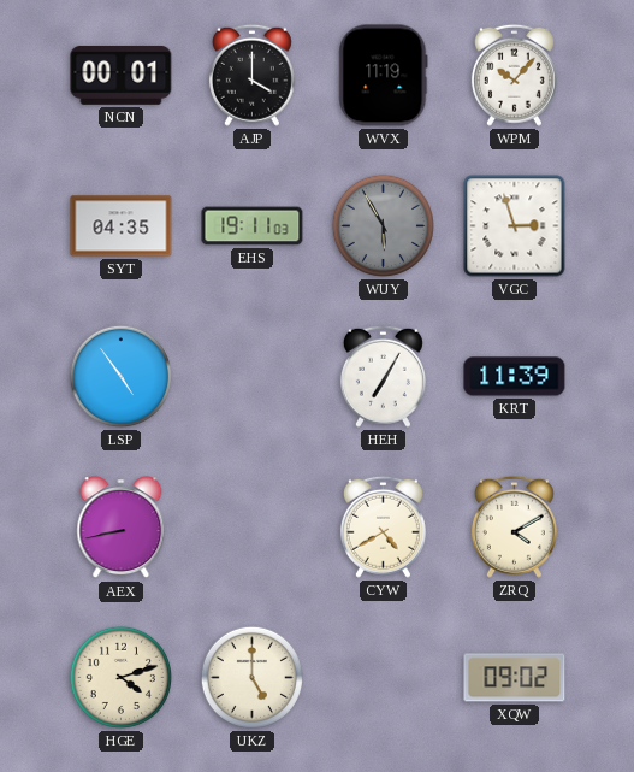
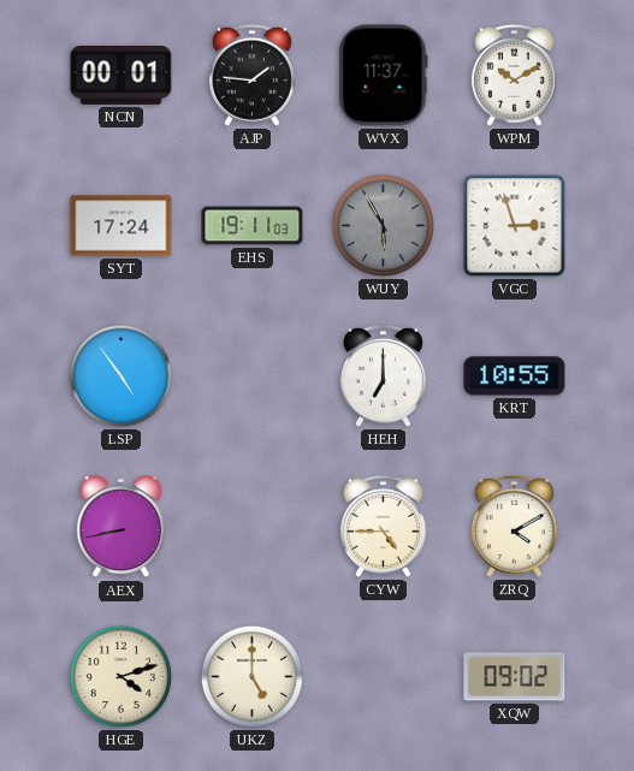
AJP: 4:00 -> 1:46
WVX: 11:19 -> 11:37
WPM: 10:07 -> 10:10
SYT: 04:35 -> 17:24
HEH: 7:05 -> 7:00
KRT: 11:39 -> 10:55
CYW: 4:40 -> 4:45
